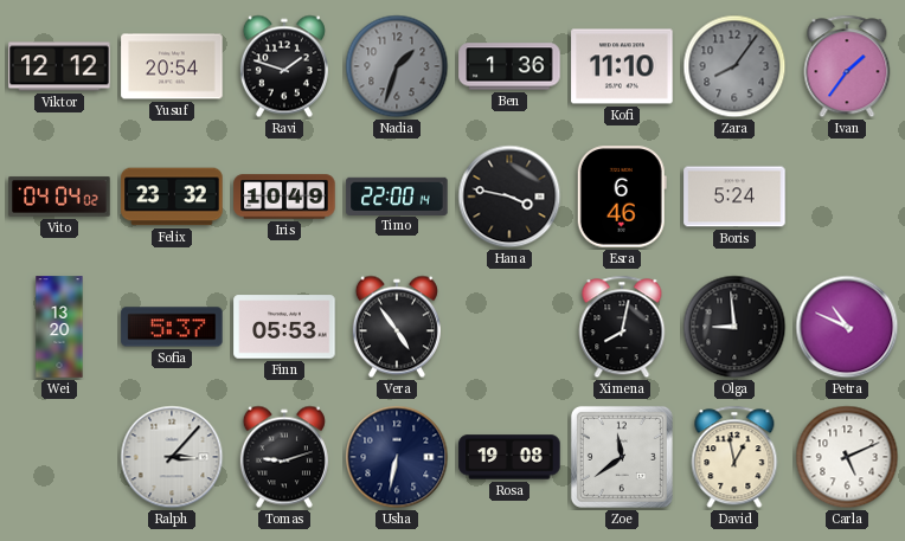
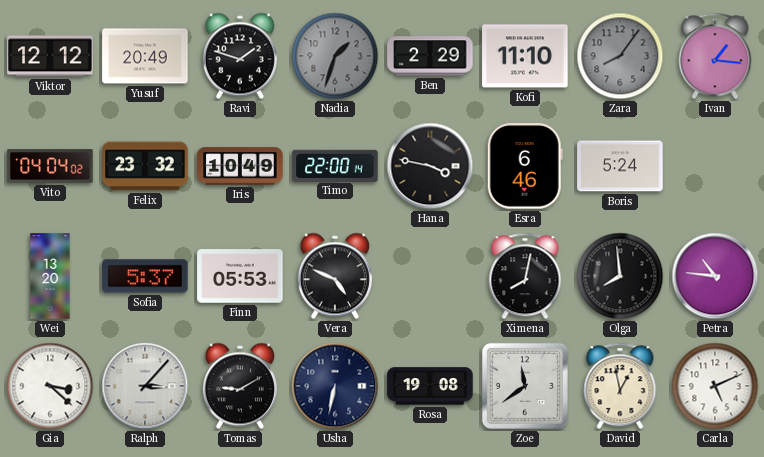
Yusuf: 20:54 -> 20:49
Ben: 1:36 -> 2:29
Ivan: 1:36 -> 1:16
Vera: 4:54 -> 4:49
Olga: 8:59 -> 7:59
Petra: 10:49 -> 10:46
Gia: none -> 3:22
Tomas: 9:12 -> 9:10
